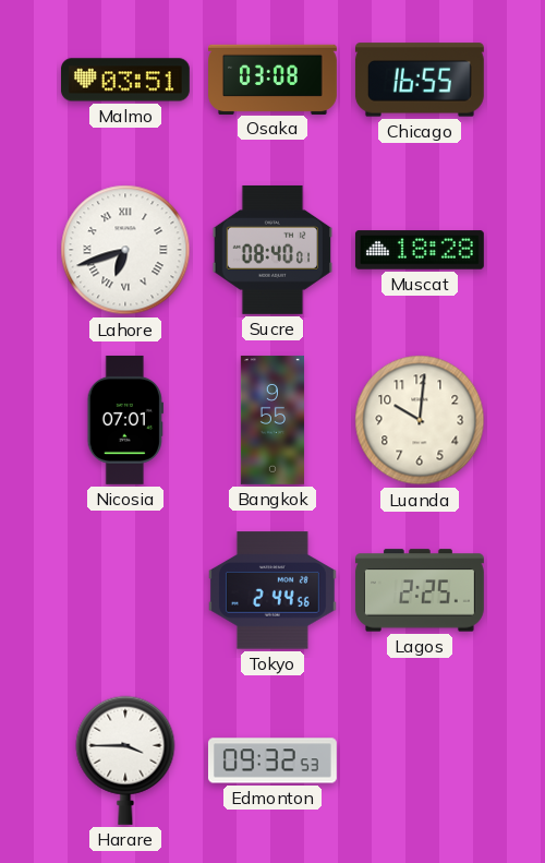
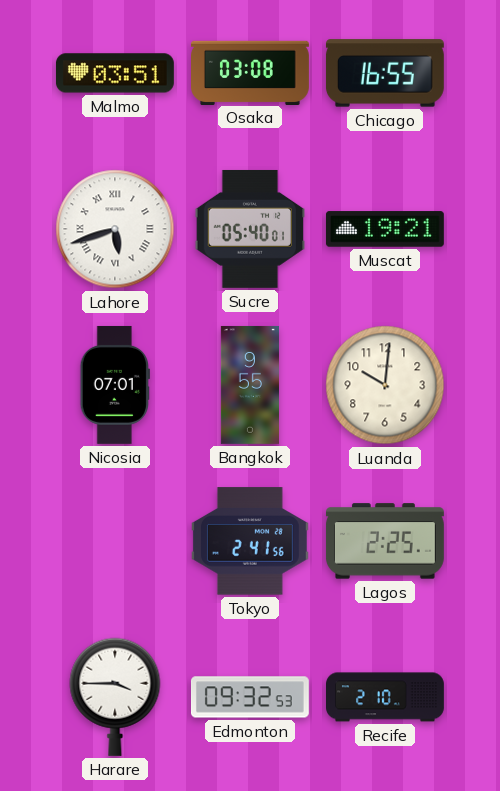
Lahore: 6:42 -> 5:42
Sucre: 08:40 -> 05:40
Muscat: 18:28 -> 19:21
Tokyo: 2:44 -> 2:41
Recife: none -> 2:10
